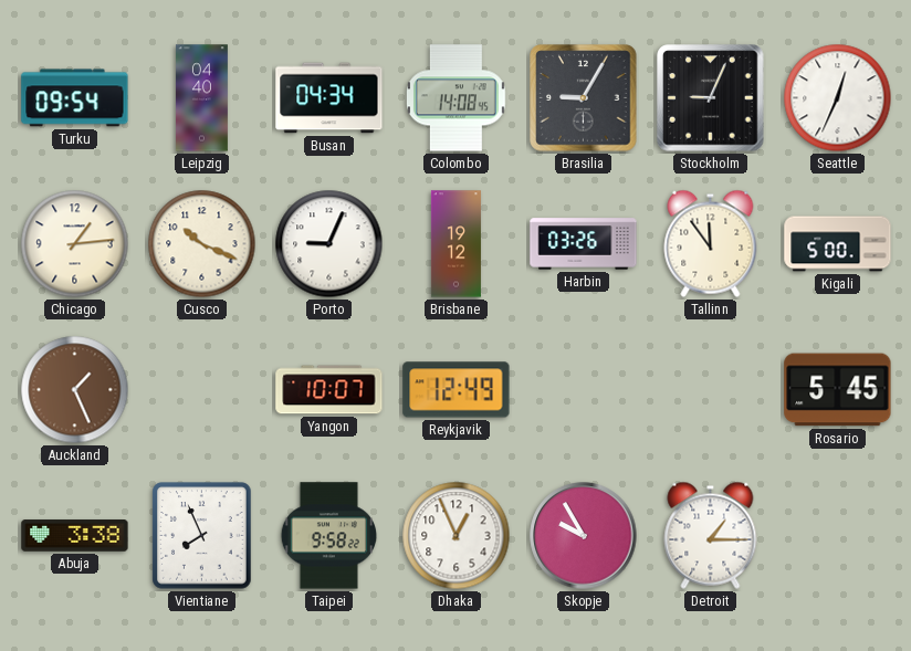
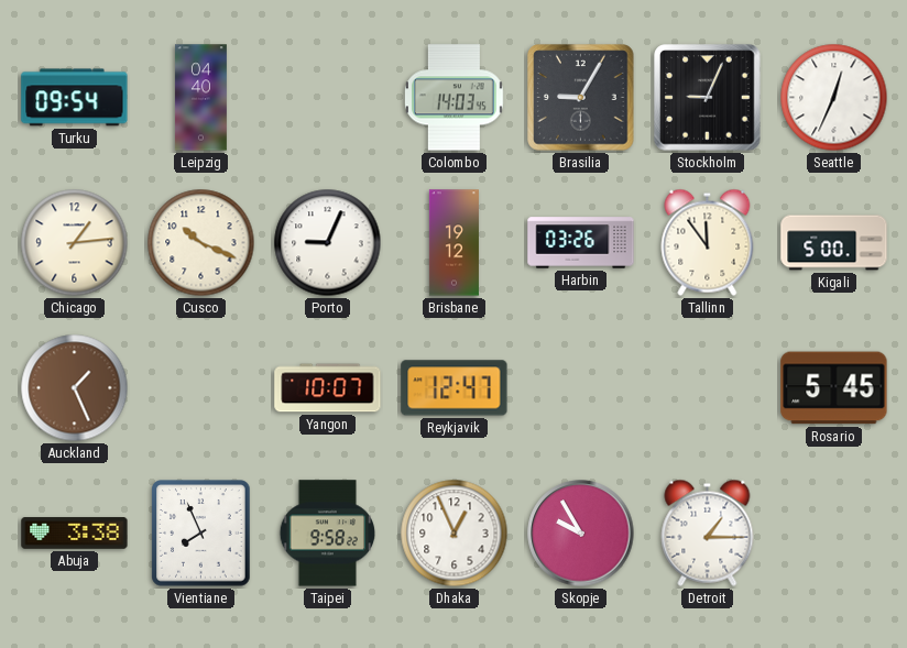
Busan: 04:34 -> none
Colombo: 14:08 -> 14:03
Reykjavik: 12:49 -> 12:47
